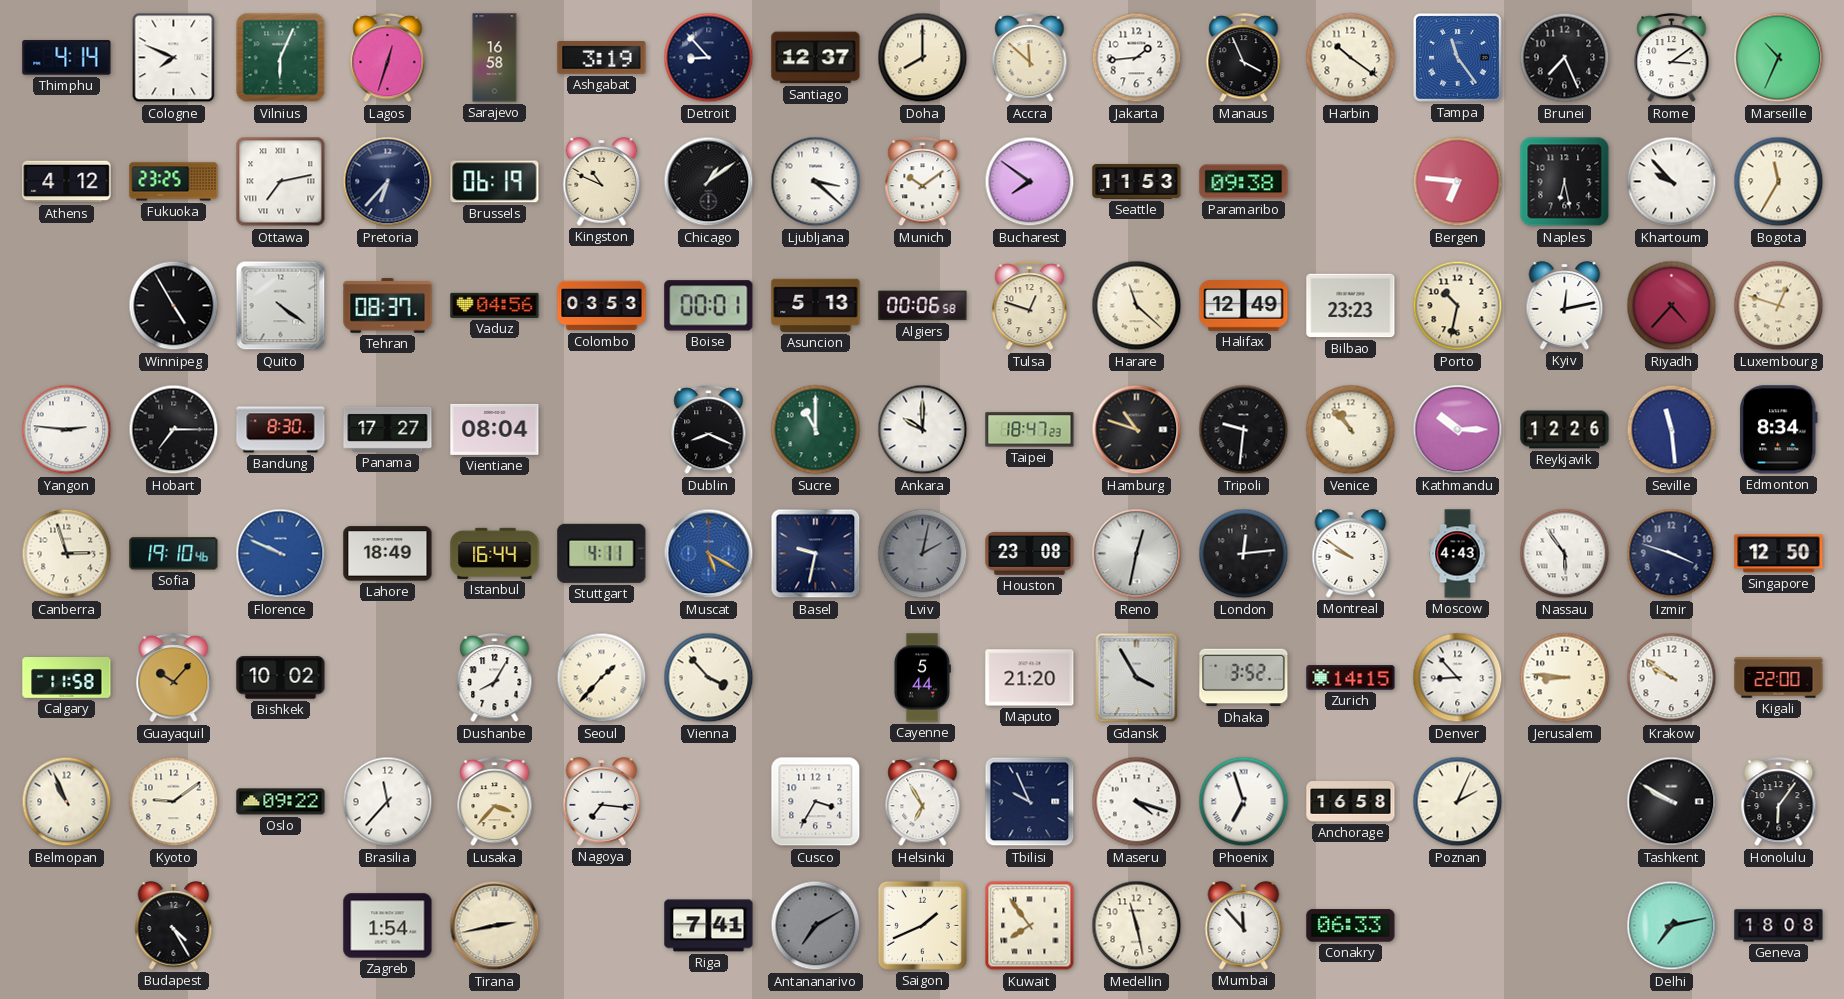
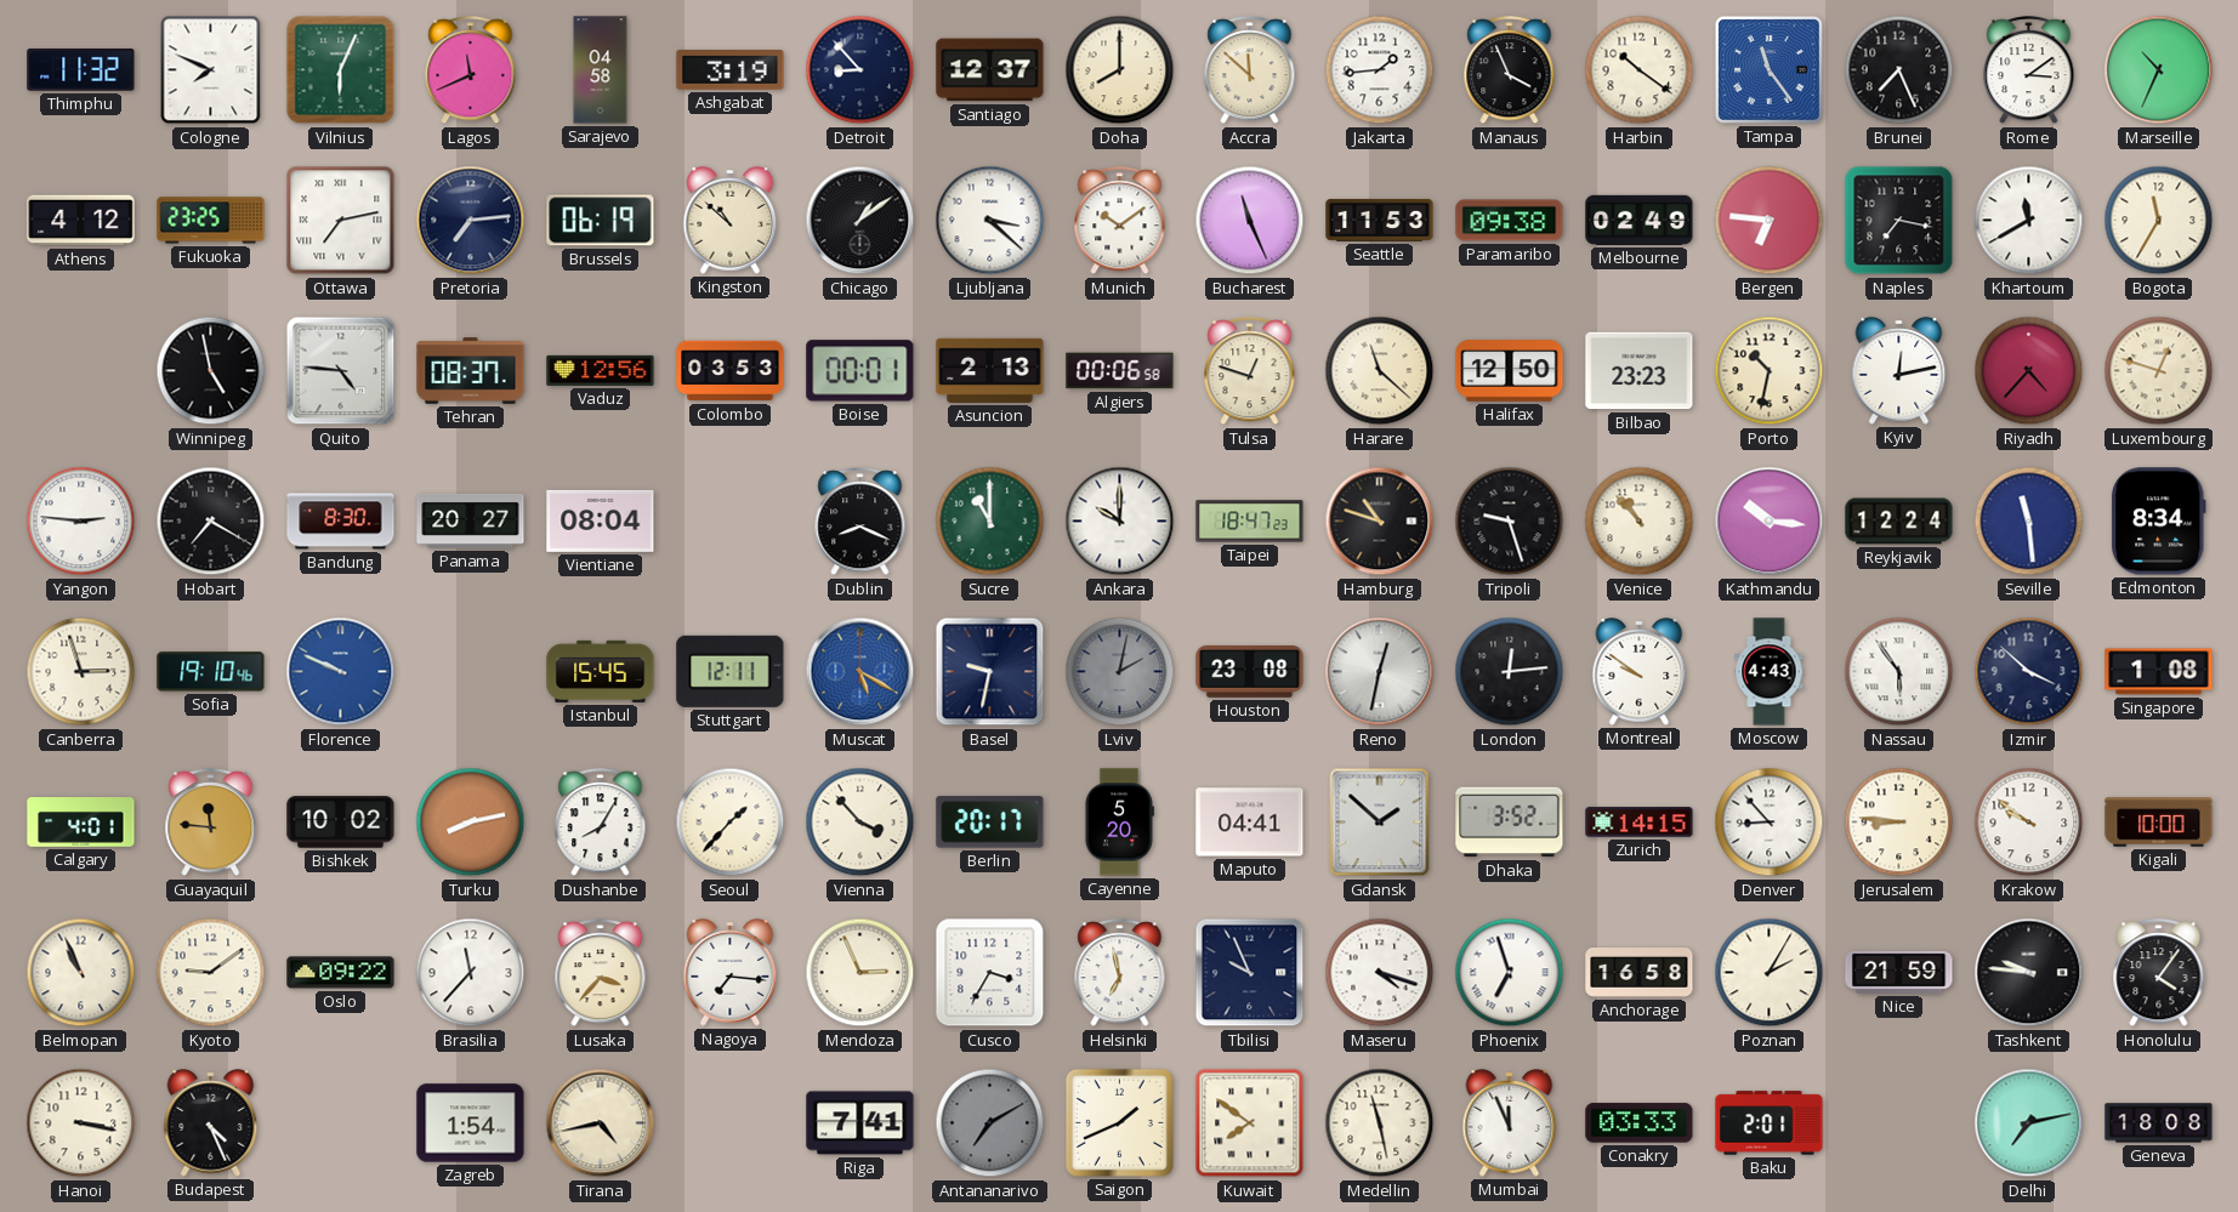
Thimphu: 4:14 -> 11:32
Lagos: 12:33 -> 11:41
Sarajevo: 16:58 -> 04:58
Pretoria: 6:37 -> 7:14
Kingston: 10:49 -> 10:52
Bucharest: 7:51 -> 11:26
Melbourne: none -> 02:49
Naples: 6:28 -> 7:17
Khartoum: 9:53 -> 11:40
Winnipeg: 4:55 -> 4:58
Quito: 4:21 -> 4:46
Vaduz: 04:56 -> 12:56
Asuncion: 5:13 -> 2:13
Halifax: 12:49 -> 12:50
Hobart: 7:15 -> 7:20
Panama: 17:27 -> 20:27
Tripoli: 9:31 -> 9:27
Kathmandu: 10:15 -> 10:16
Reykjavik: 12:26 -> 12:24
Lahore: 18:49 -> none
Istanbul: 16:44 -> 15:45
Stuttgart: 4:11 -> 12:11
Izmir: 3:48 -> 3:52
Singapore: 12:50 -> 1:08
Calgary: 11:58 -> 4:01
Guayaquil: 10:07 -> 11:46
Turku: none -> 8:13
Berlin: none -> 20:17
Cayenne: 5:44 -> 5:20
Maputo: 21:20 -> 04:41
Gdansk: 3:55 -> 1:52
Kigali: 22:00 -> 10:00
Mendoza: none -> 2:56
Helsinki: 6:55 -> 6:58
Poznan: 2:04 -> 2:05
Nice: none -> 21:59
Tashkent: 9:50 -> 9:46
Honolulu: 6:06 -> 4:06
Hanoi: none -> 3:17
Budapest: 4:25 -> 4:26
Tirana: 2:43 -> 4:43
Kuwait: 7:54 -> 7:51
Mumbai: 11:53 -> 11:56
Conakry: 06:33 -> 03:33
Baku: none -> 2:01
